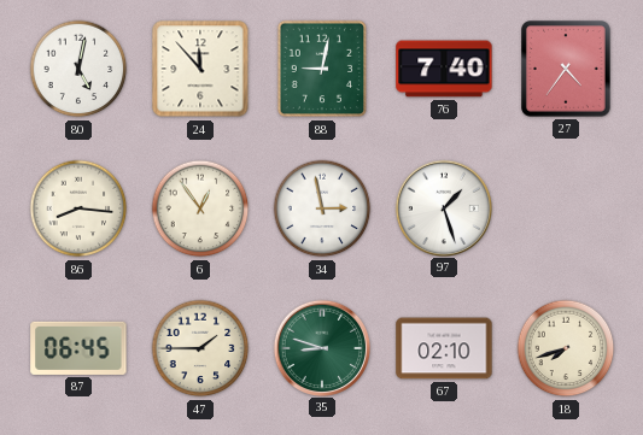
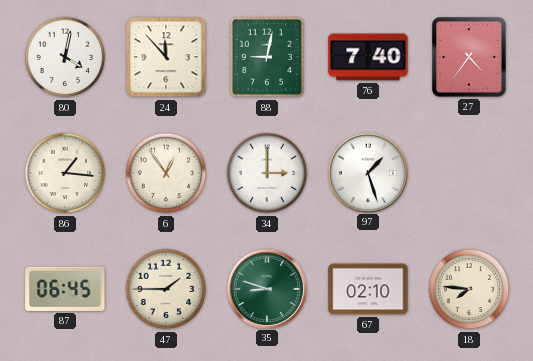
80: 5:02 -> 4:02
86: 8:16 -> 1:16
34: 2:58 -> 3:00
18: 7:42 -> 7:46
